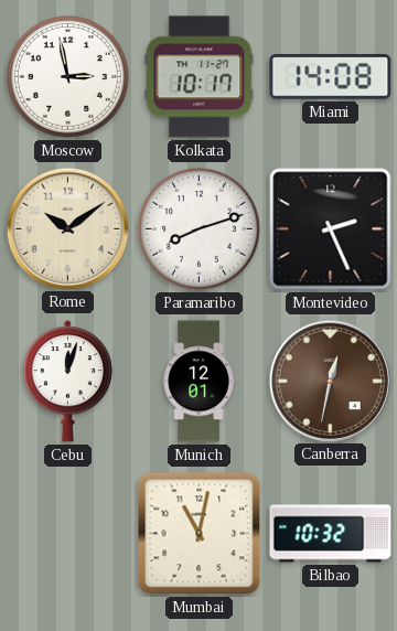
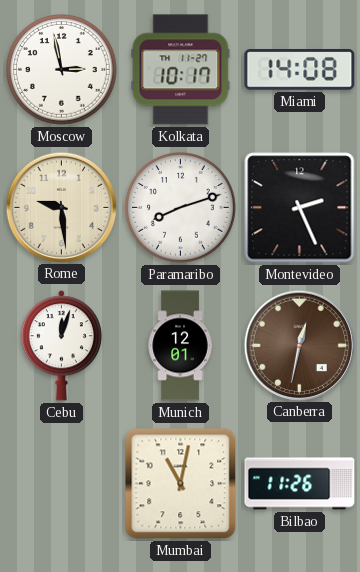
Rome: 10:09 -> 9:29
Bilbao: 10:32 -> 11:26
